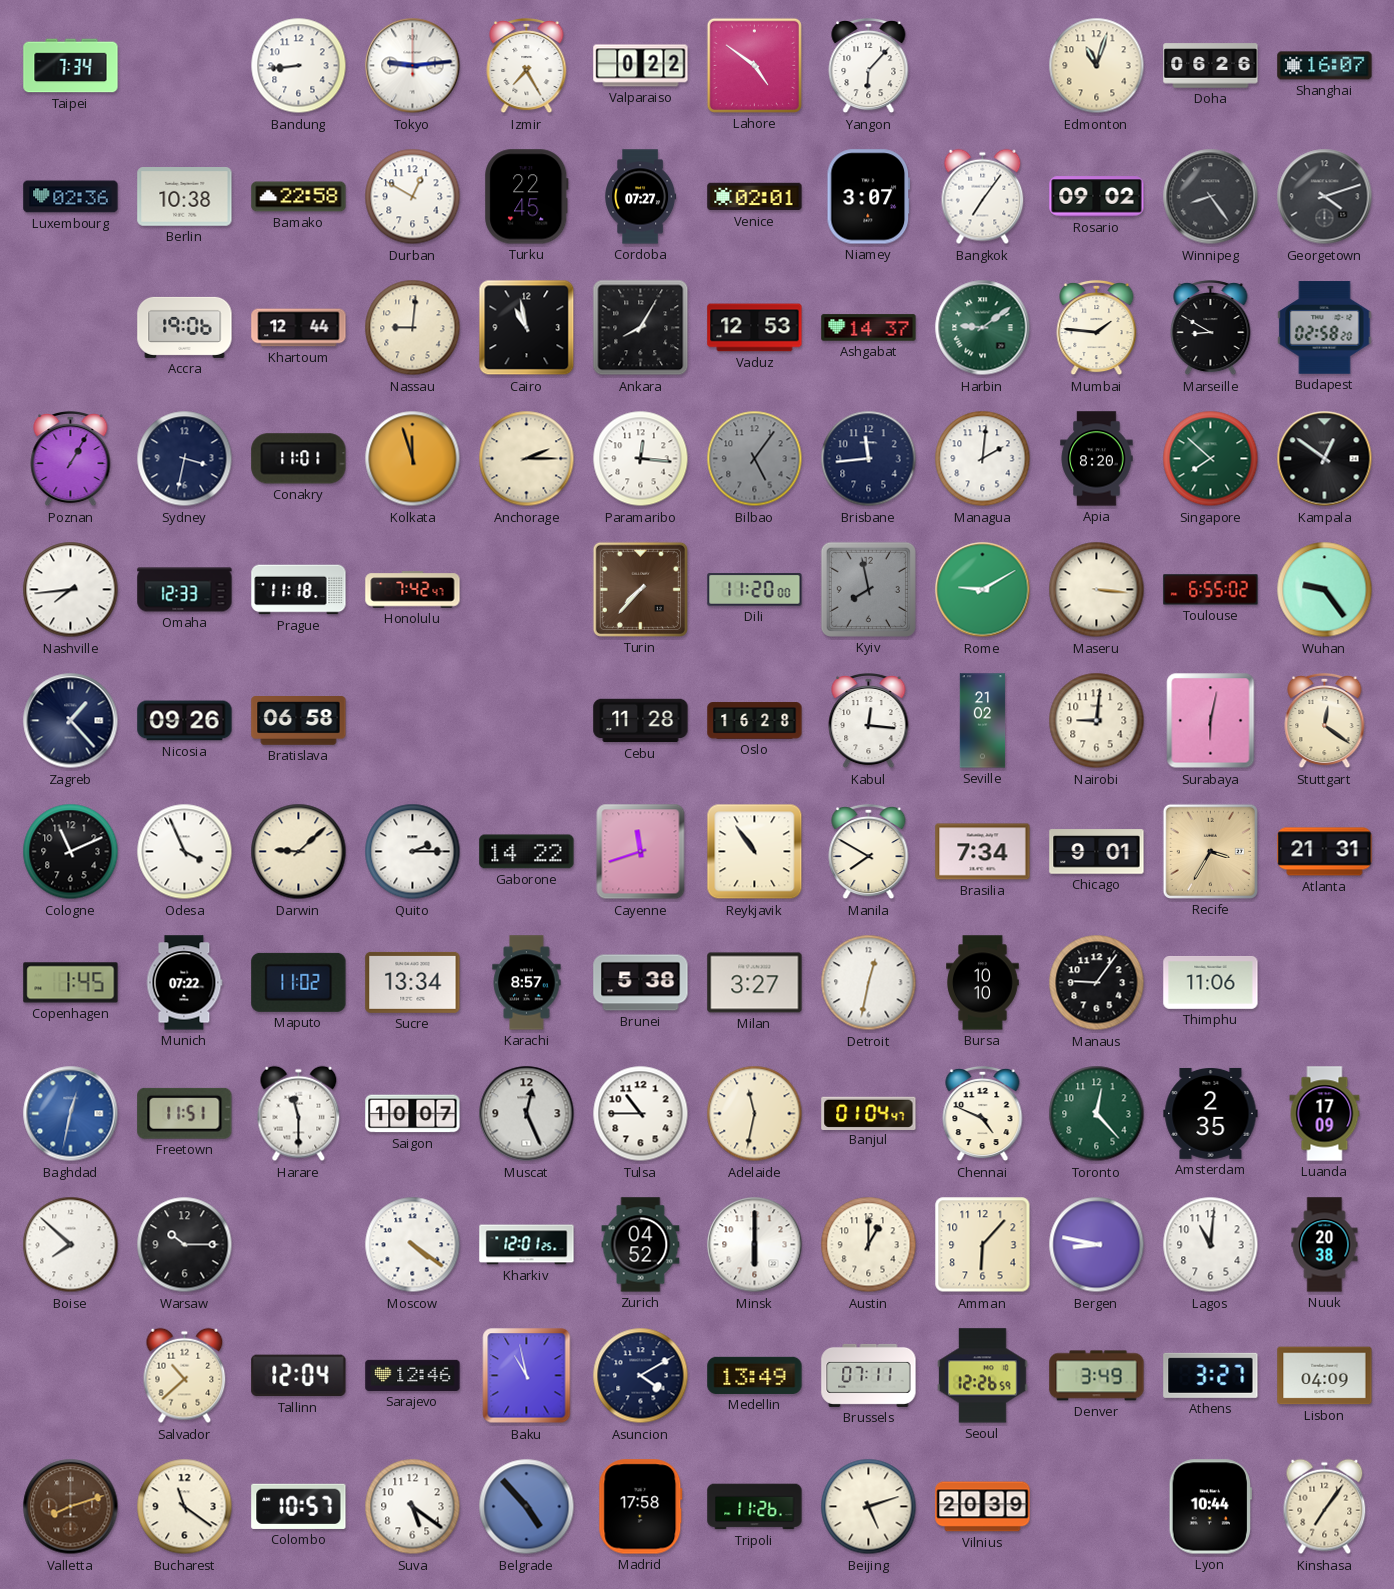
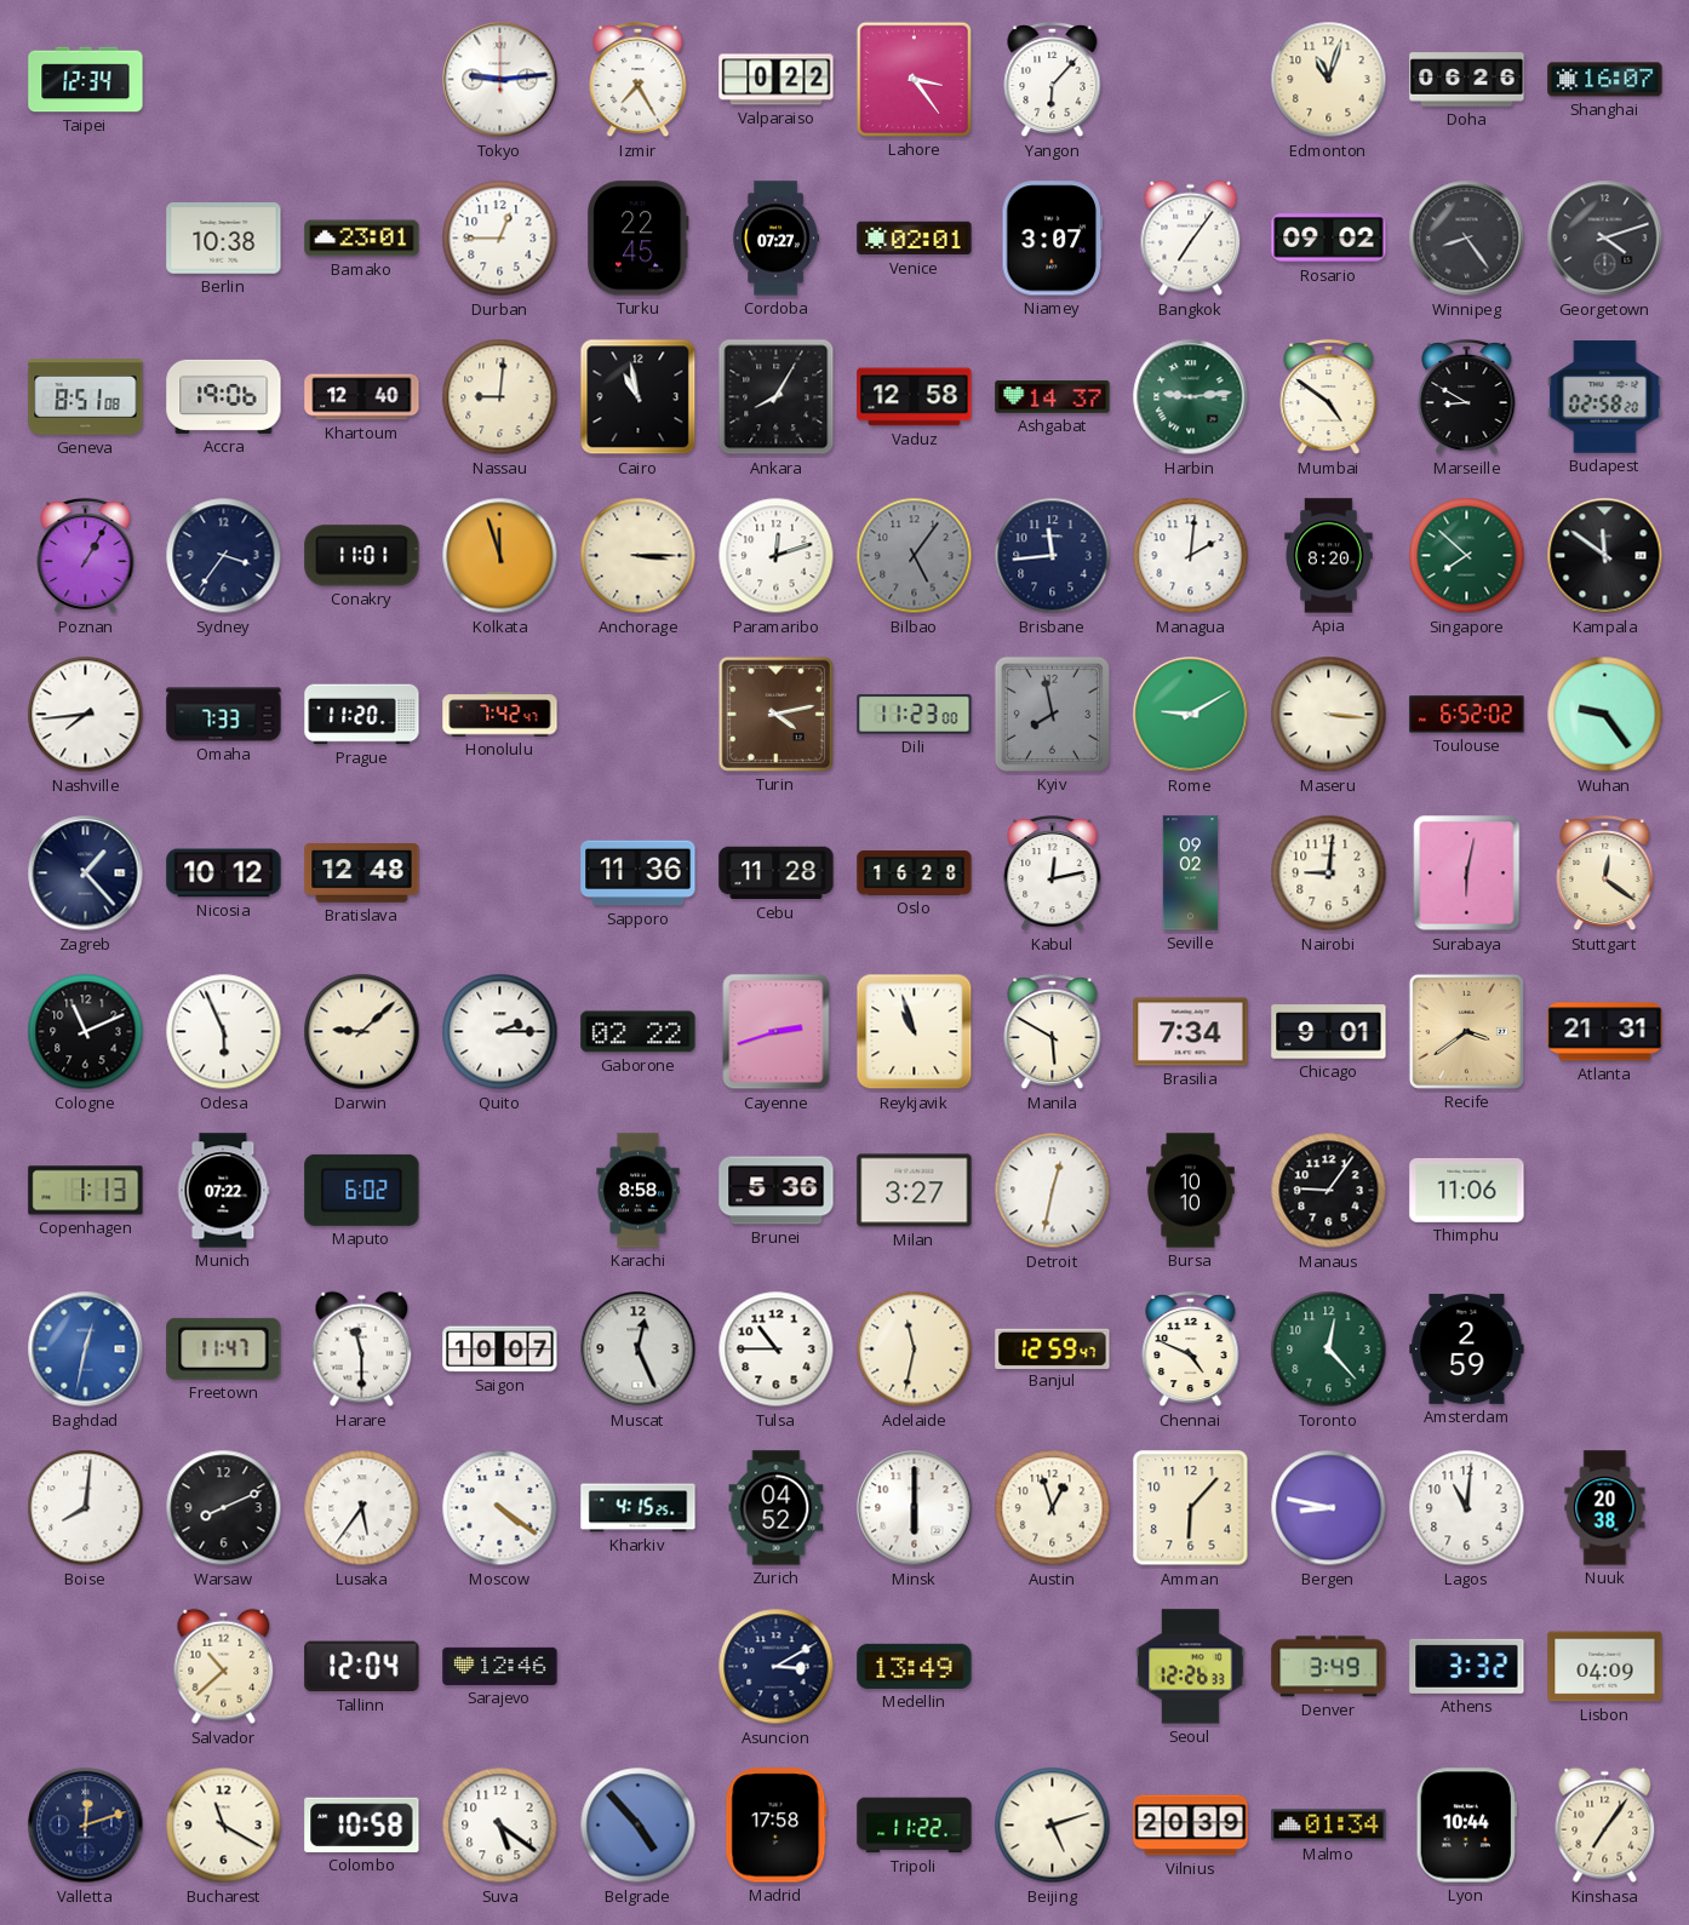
Taipei: 7:34 -> 12:34
Bandung: 8:44 -> none
Lahore: 4:51 -> 3:24
Luxembourg: 02:36 -> none
Bamako: 22:58 -> 23:01
Durban: 12:50 -> 12:45
Geneva: none -> 8:51
Khartoum: 12:44 -> 12:40
Vaduz: 12:53 -> 12:58
Harbin: 9:09 -> 9:14
Mumbai: 1:46 -> 4:51
Sydney: 3:32 -> 3:36
Anchorage: 2:15 -> 3:15
Paramaribo: 12:16 -> 12:12
Kampala: 12:51 -> 11:51
Omaha: 12:33 -> 7:33
Prague: 11:18 -> 11:20
Turin: 7:37 -> 4:13
Dili: 11:20 -> 11:23
Toulouse: 6:55 -> 6:52
Nicosia: 09:26 -> 10:12
Bratislava: 06:58 -> 12:48
Sapporo: none -> 11:36
Kabul: 12:16 -> 12:13
Seville: 21:02 -> 09:02
Odesa: 3:56 -> 5:56
Gaborone: 14:22 -> 02:22
Cayenne: 11:42 -> 2:42
Reykjavik: 10:54 -> 10:57
Manila: 7:50 -> 5:50
Recife: 3:35 -> 3:39
Copenhagen: 1:45 -> 1:13
Maputo: 11:02 -> 6:02
Sucre: 13:34 -> none
Karachi: 8:57 -> 8:58
Brunei: 5:38 -> 5:36
Freetown: 11:51 -> 11:47
Banjul: 01:04 -> 12:59
Amsterdam: 2:35 -> 2:59
Luanda: 17:09 -> none
Boise: 7:52 -> 8:01
Warsaw: 10:15 -> 8:11
Lusaka: none -> 5:36
Kharkiv: 12:01 -> 4:15
Austin: 1:00 -> 12:57
Baku: 10:58 -> none
Asuncion: 4:10 -> 3:10
Brussels: 07:11 -> none
Seoul: 12:26:59 -> 12:26:33
Athens: 3:27 -> 3:32
Valletta: 8:12 -> 12:12
Valletta dial: brown -> navy
Bucharest: 11:21 -> 11:20
Colombo: 10:57 -> 10:58
Tripoli: 11:26 -> 11:22
Malmo: none -> 01:34
